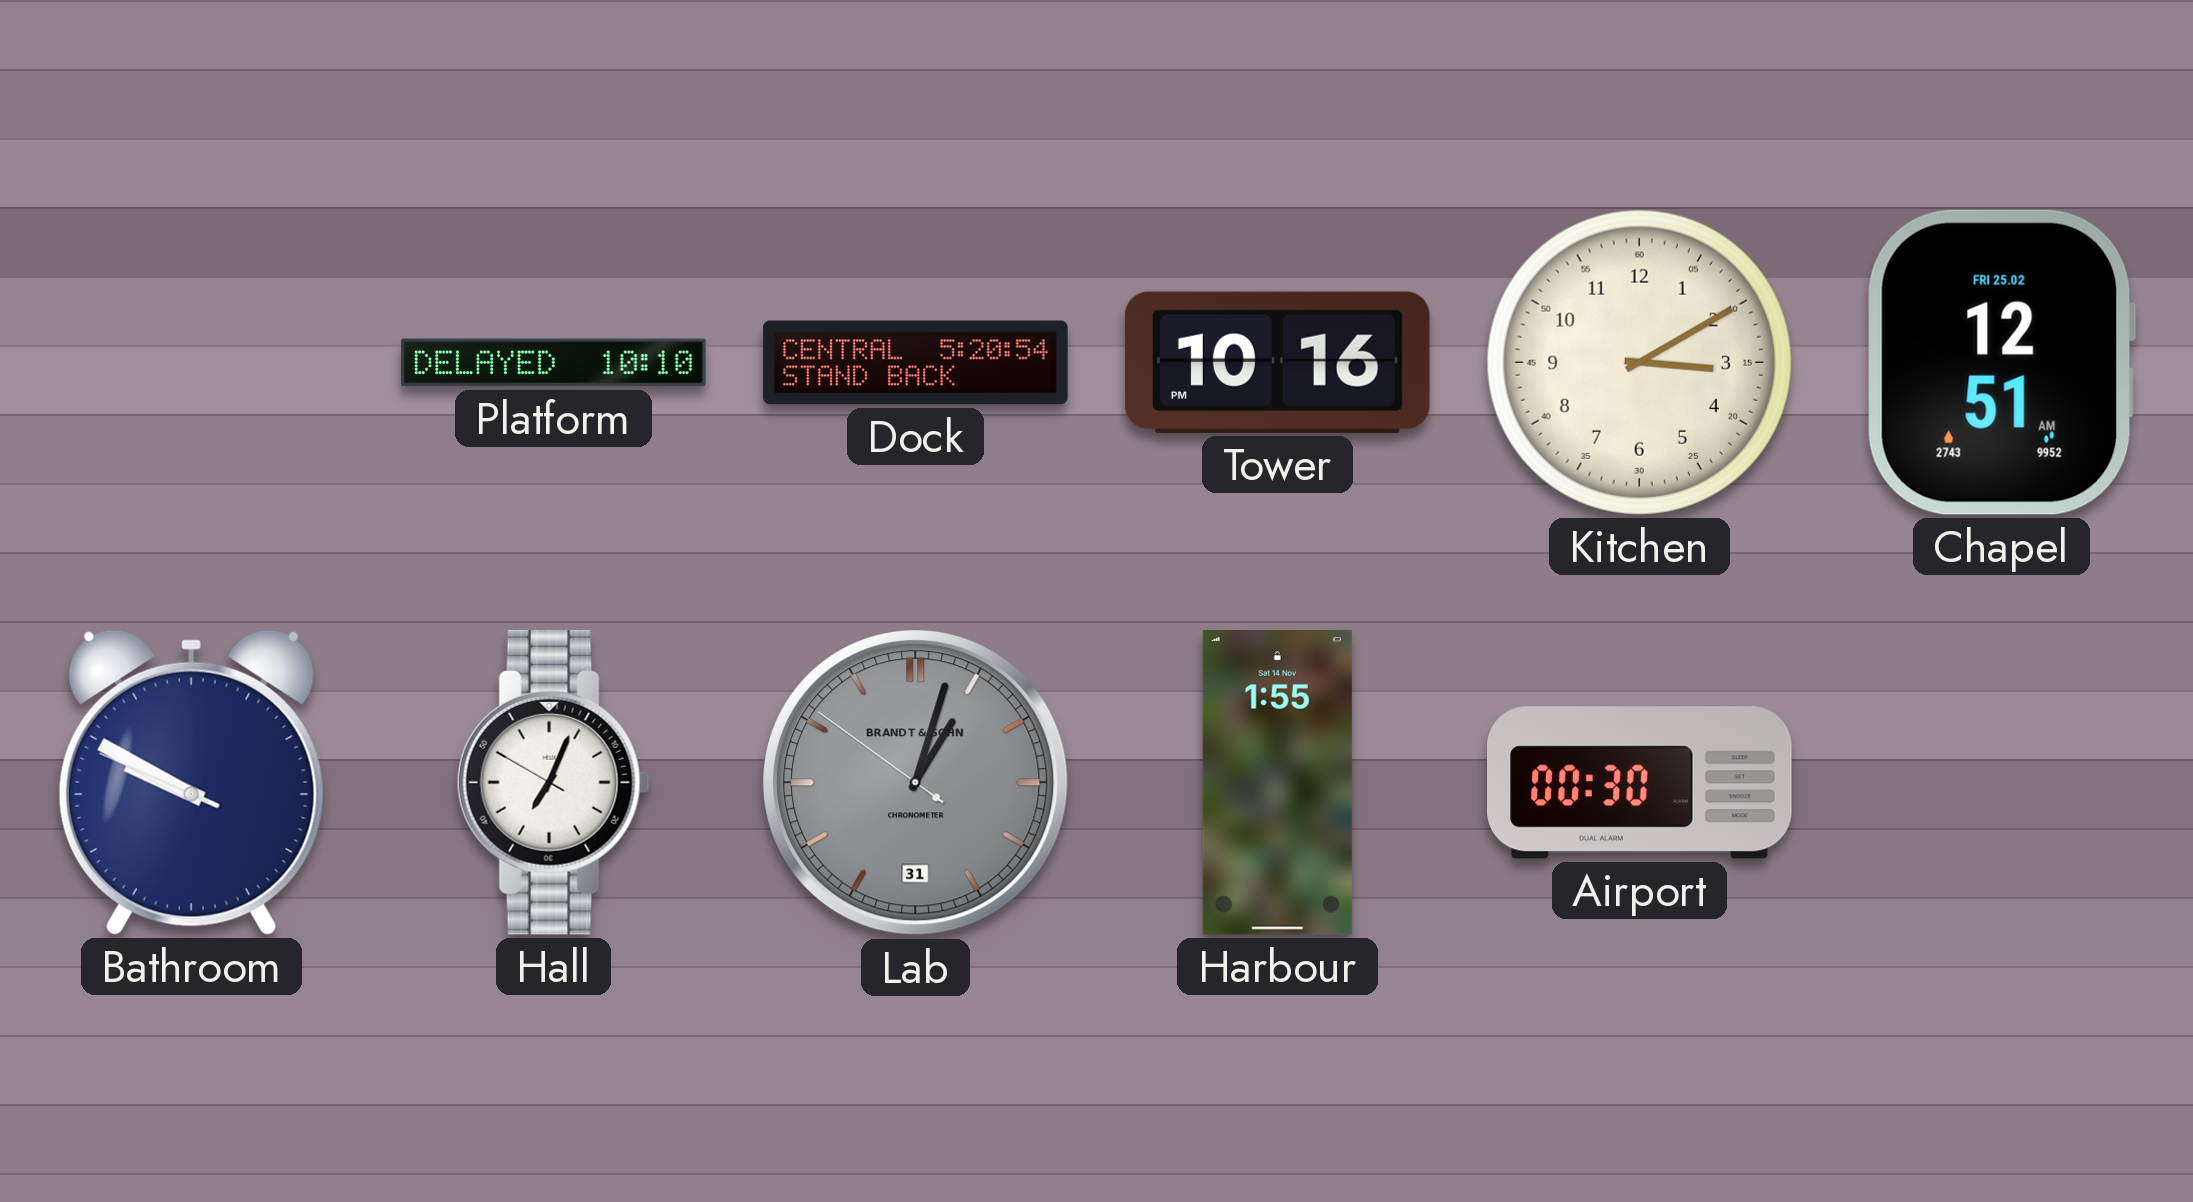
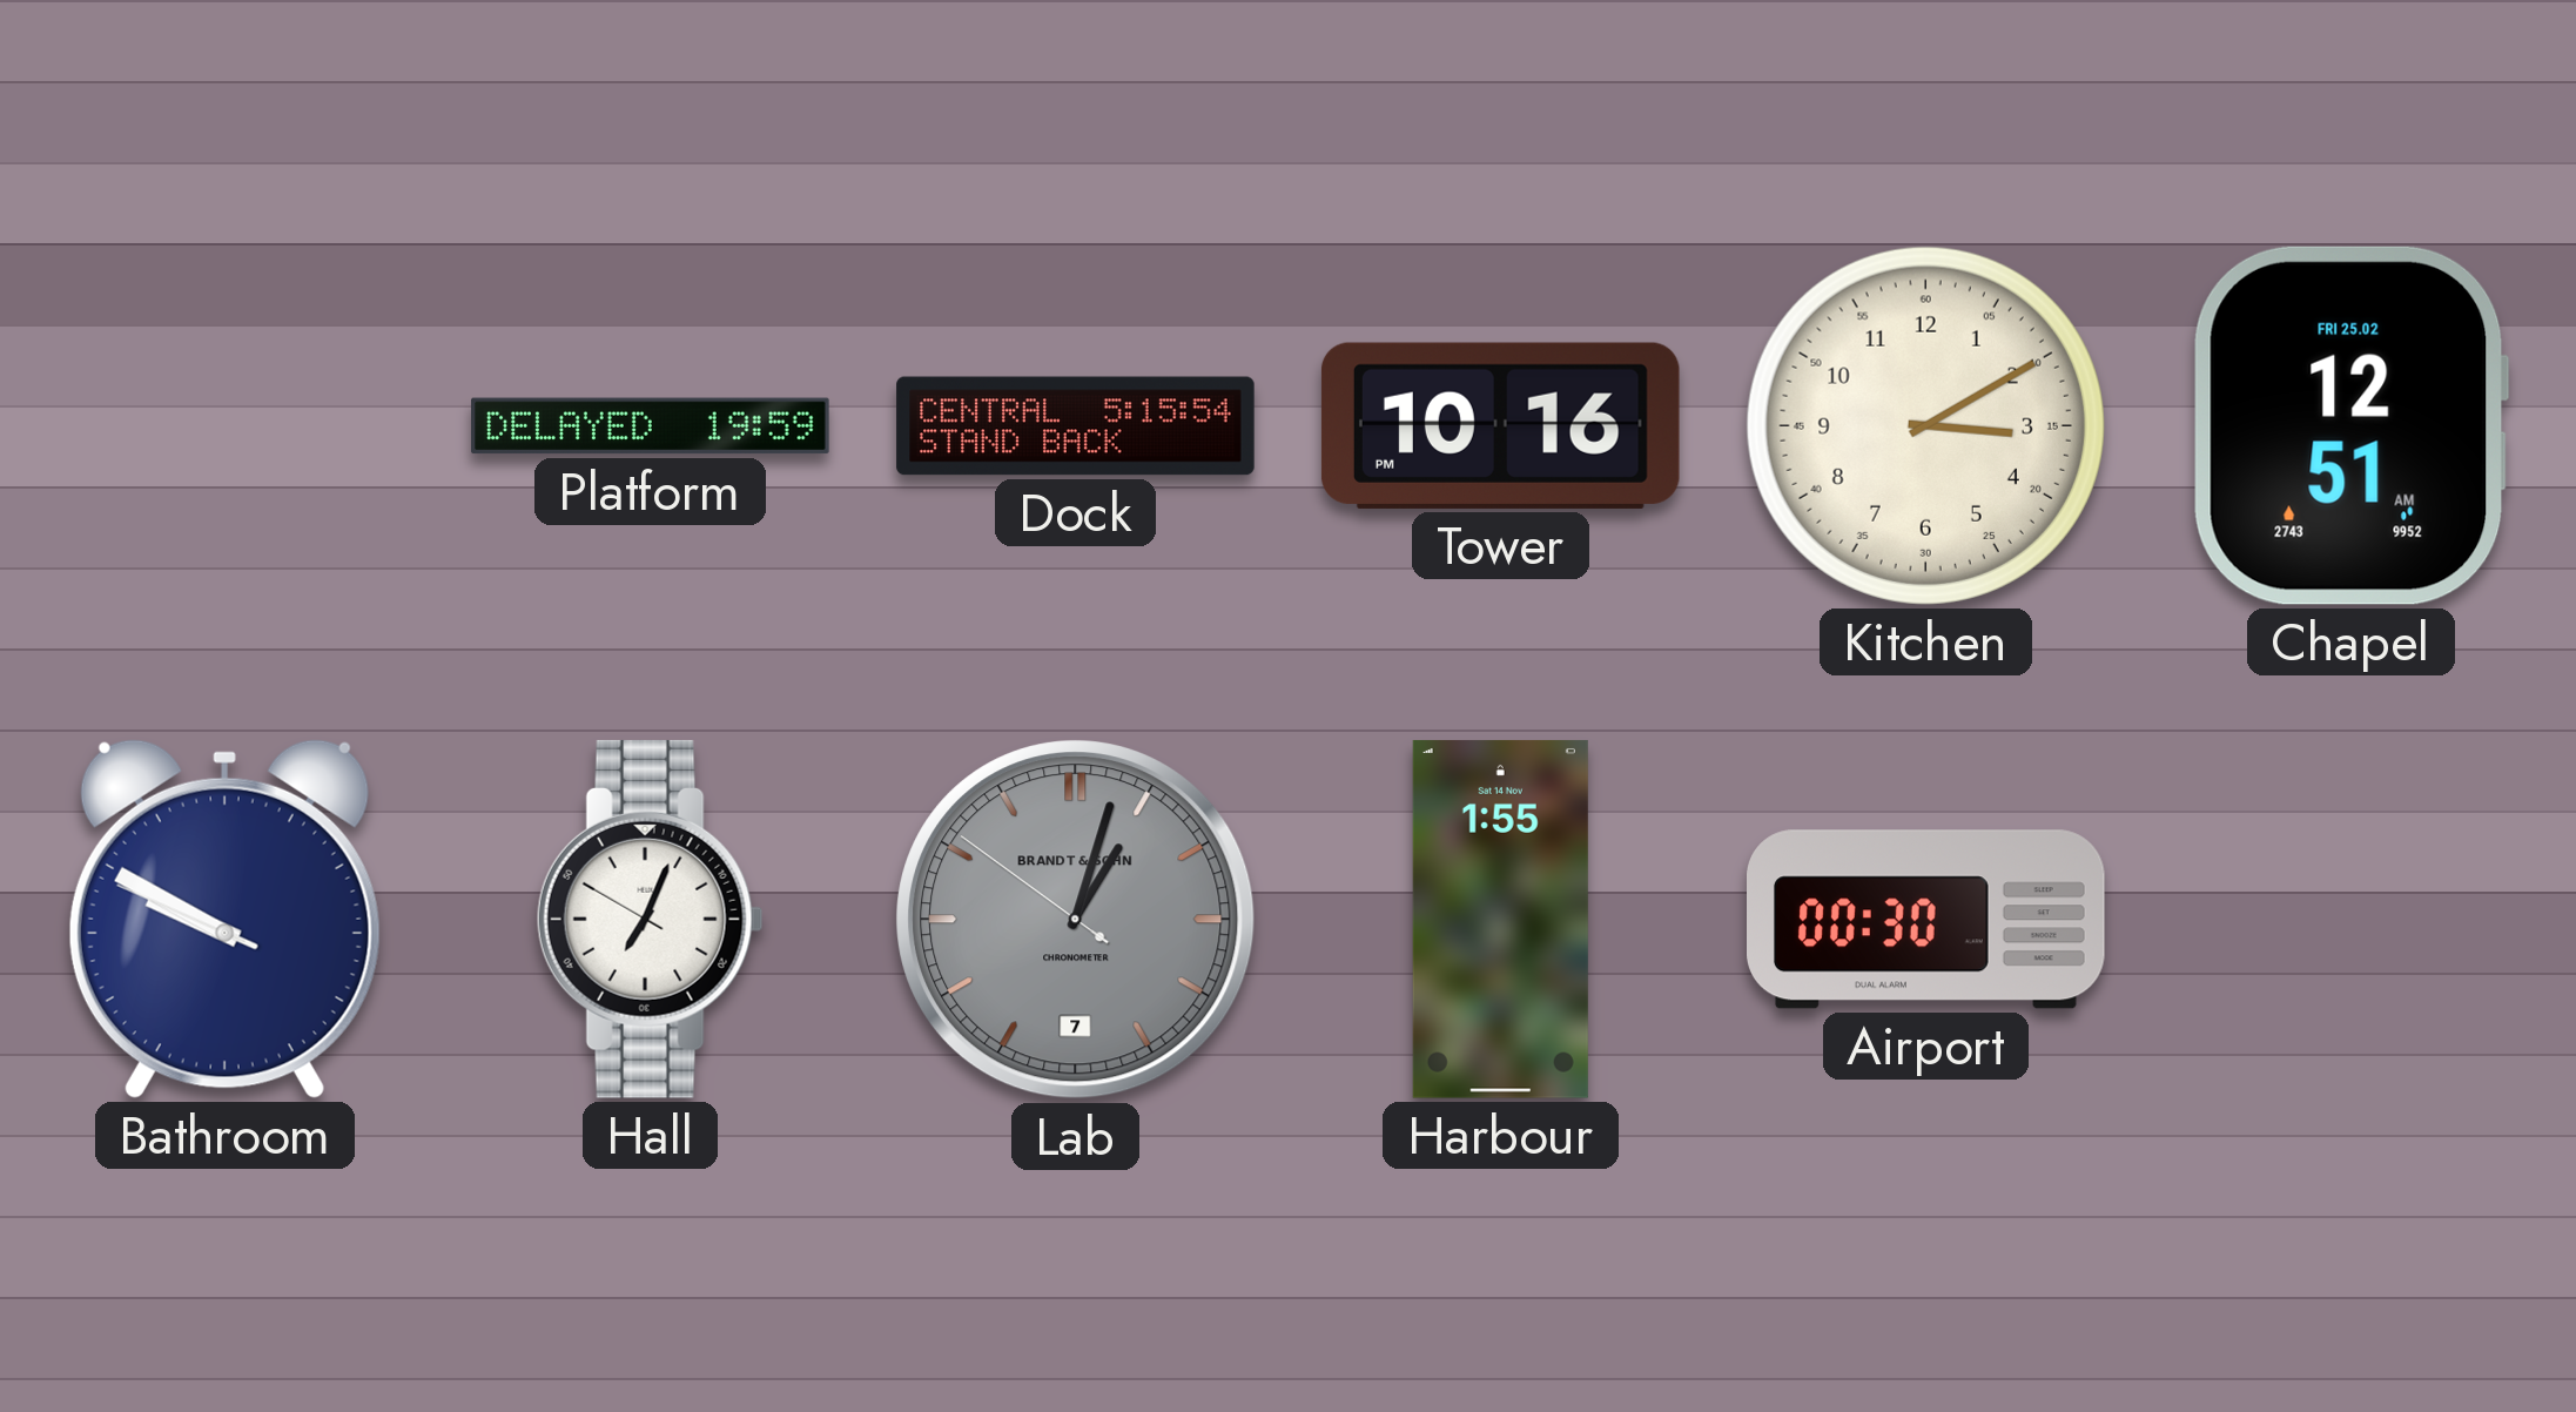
Platform: 10:10 -> 19:59
Dock: 5:20 -> 5:15
Lab date: 31 -> 7
